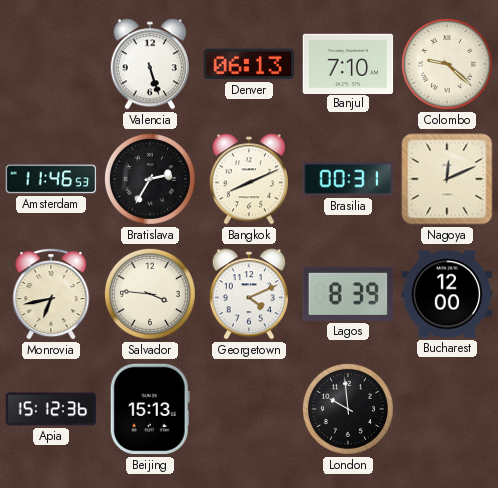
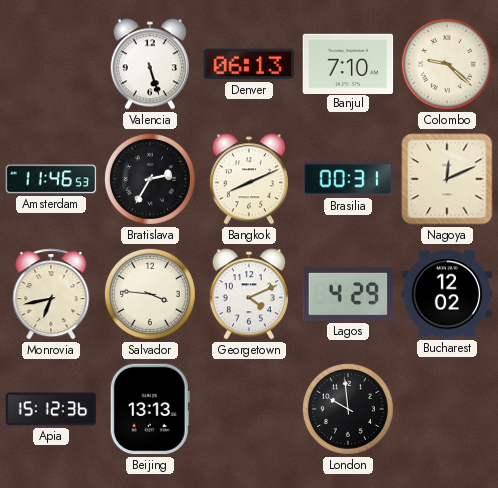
Lagos: 8:39 -> 4:29
Bucharest: 12:00 -> 12:02
Beijing: 15:13 -> 13:13
